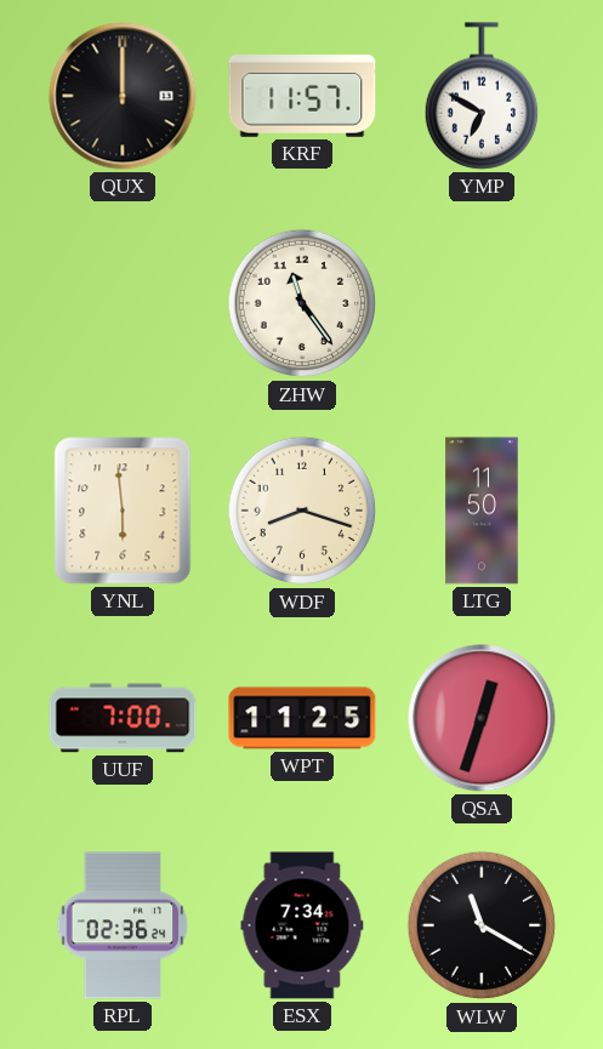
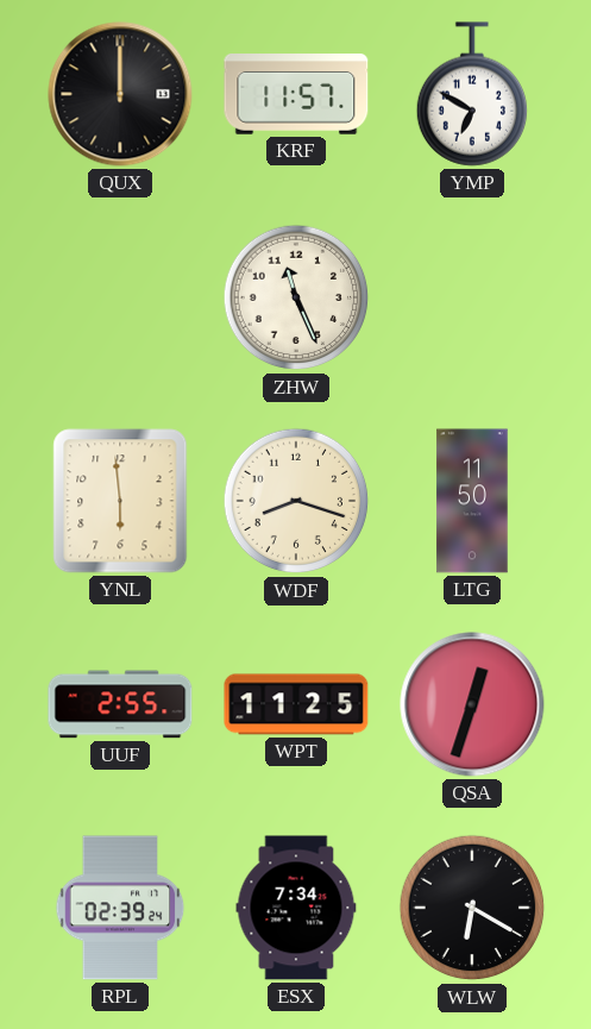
ZHW: 11:24 -> 11:26
UUF: 7:00 -> 2:55
RPL: 02:36 -> 02:39
WLW: 11:20 -> 6:20
